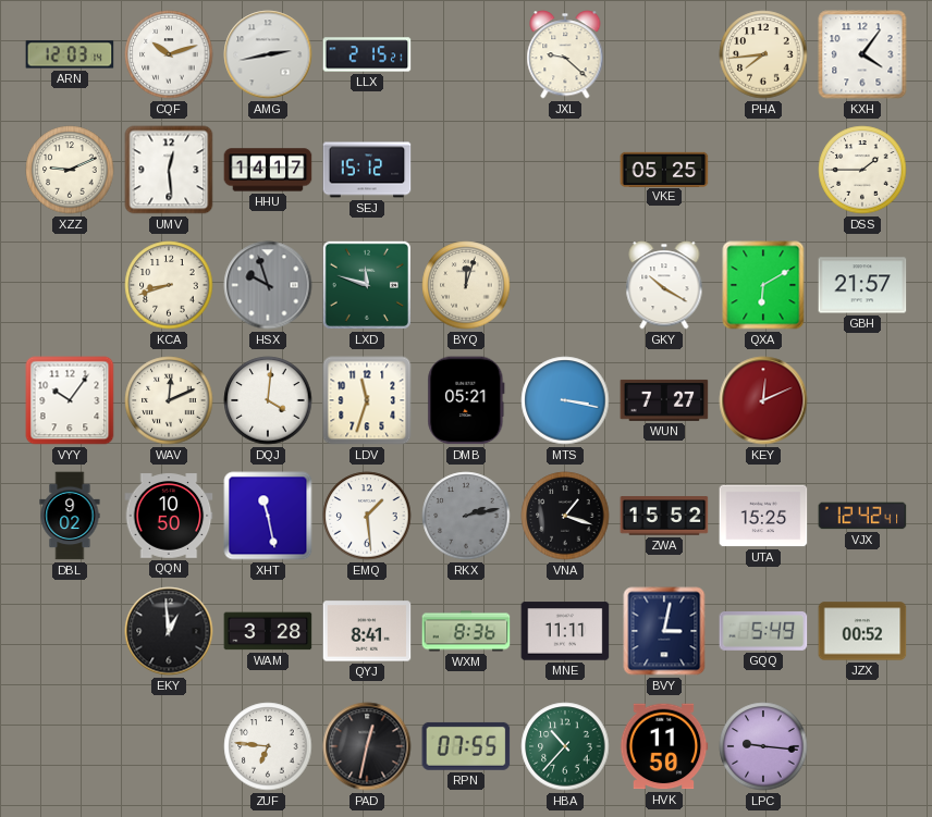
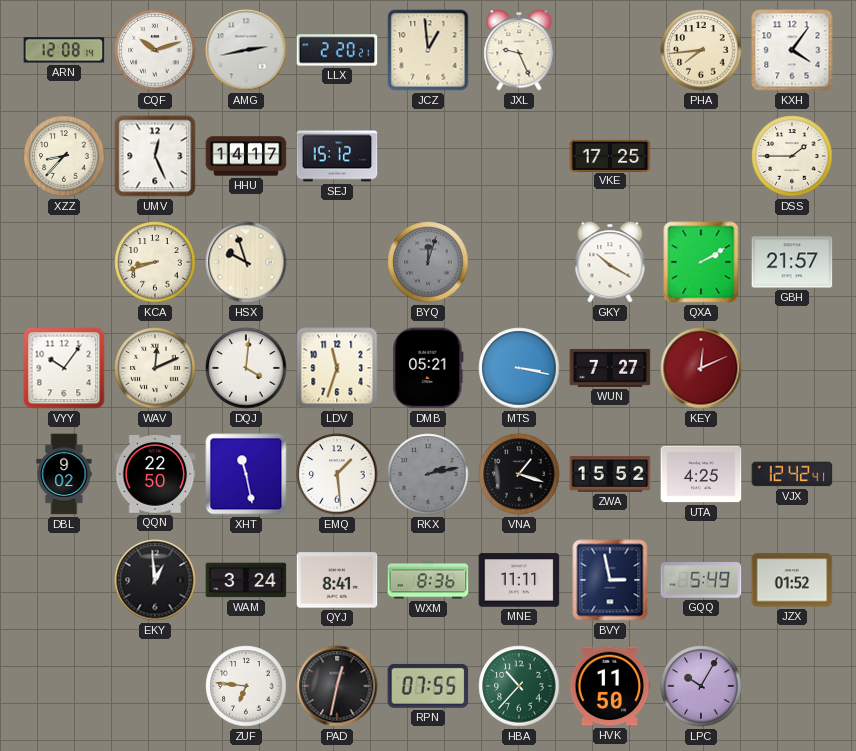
ARN: 12:03 -> 12:08
LLX: 2:15 -> 2:20
JCZ: none -> 12:59
JXL: 9:22 -> 9:26
XZZ: 9:11 -> 8:37
UMV: 12:29 -> 12:26
VKE: 05:25 -> 17:25
HSX dial: grey -> cream
LXD: 11:48 -> none
BYQ dial: cream -> grey
QXA: 6:10 -> 2:10
QQN: 10:50 -> 22:50
UTA: 15:25 -> 4:25
WAM: 3:28 -> 3:24
BVY: 3:02 -> 2:58
JZX: 00:52 -> 01:52
LPC: 9:16 -> 10:05
